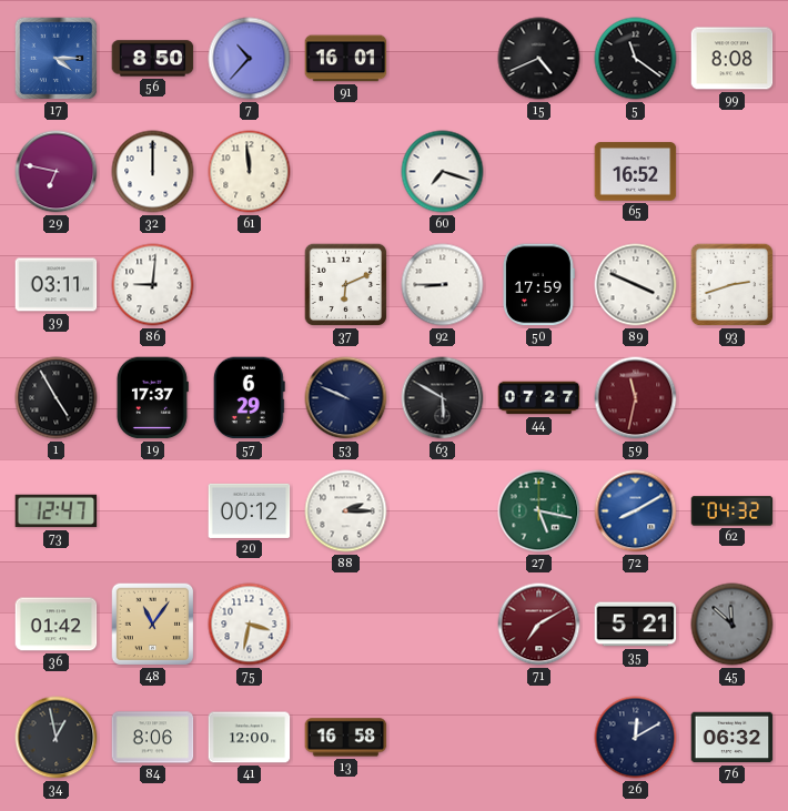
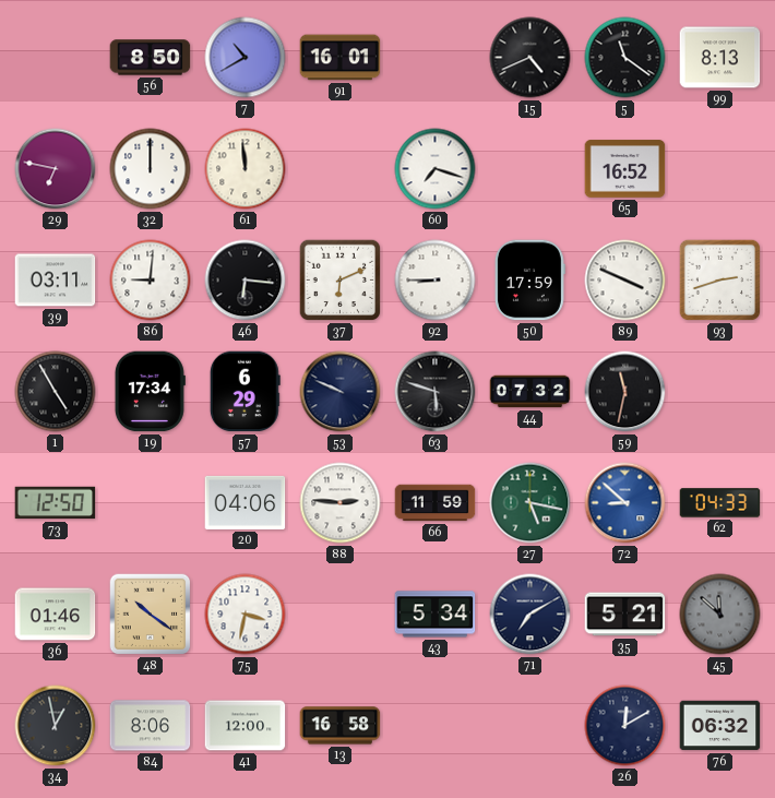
17: 4:15 -> none
7: 10:37 -> 10:40
99: 8:08 -> 8:13
46: none -> 6:16
19: 17:37 -> 17:34
63: 5:50 -> 5:48
44: 07:27 -> 07:32
59 dial: burgundy -> black
73: 12:47 -> 12:50
20: 00:12 -> 04:06
88: 2:15 -> 2:46
66: none -> 11:59
72: 8:10 -> 8:52
62: 04:32 -> 04:33
36: 01:42 -> 01:46
48: 11:06 -> 10:21
43: none -> 5:34
71 dial: burgundy -> navy
